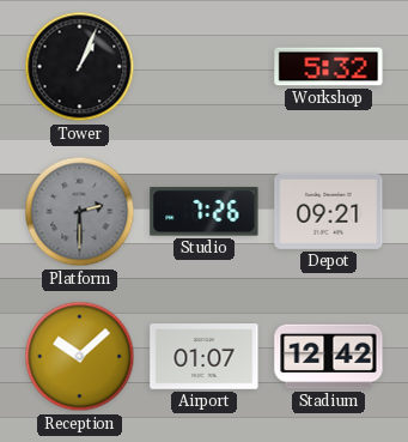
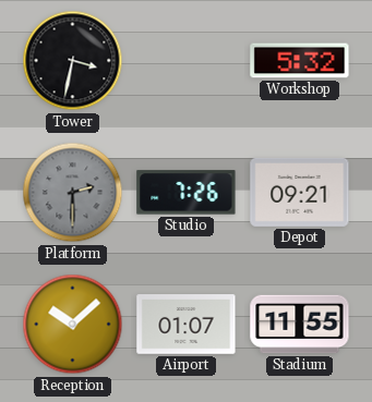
Tower: 1:04 -> 3:32
Stadium: 12:42 -> 11:55
